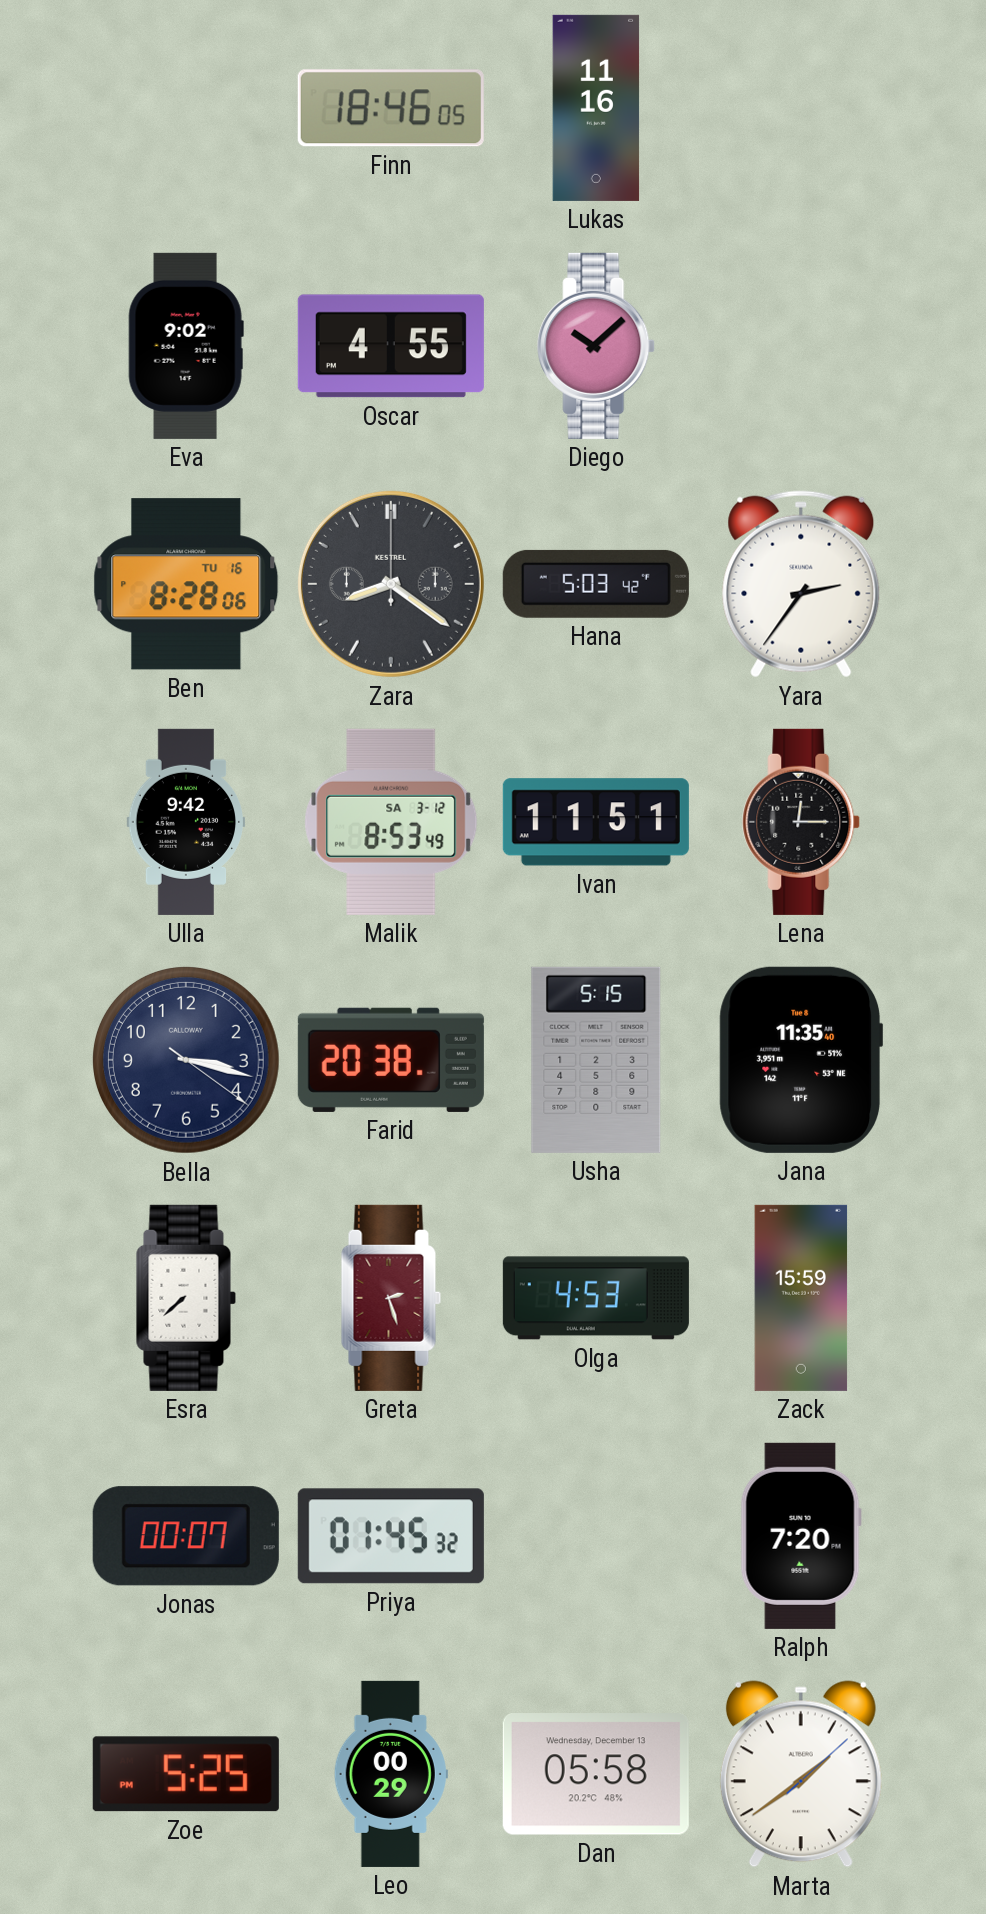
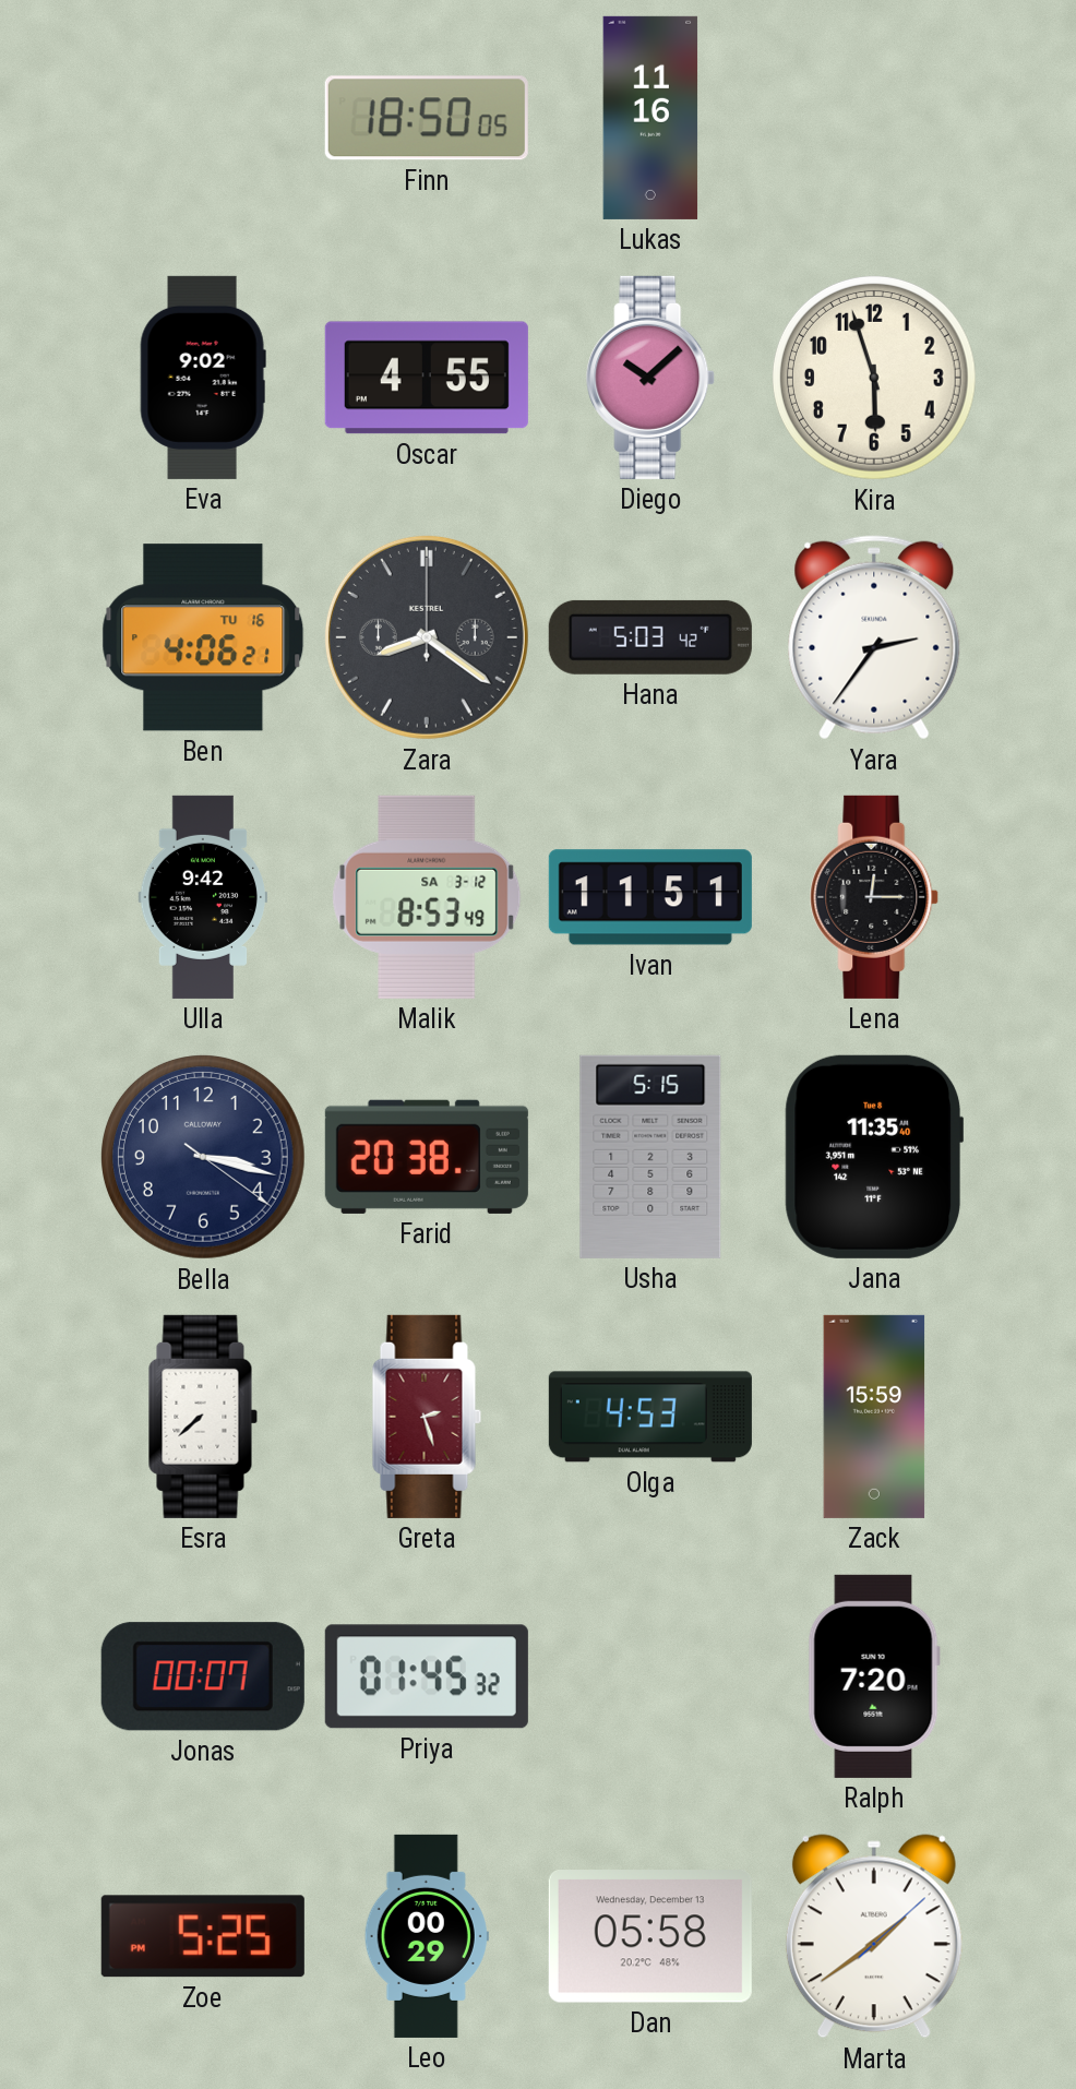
Finn: 18:46 -> 18:50
Kira: none -> 5:57
Ben: 8:28 -> 4:06
